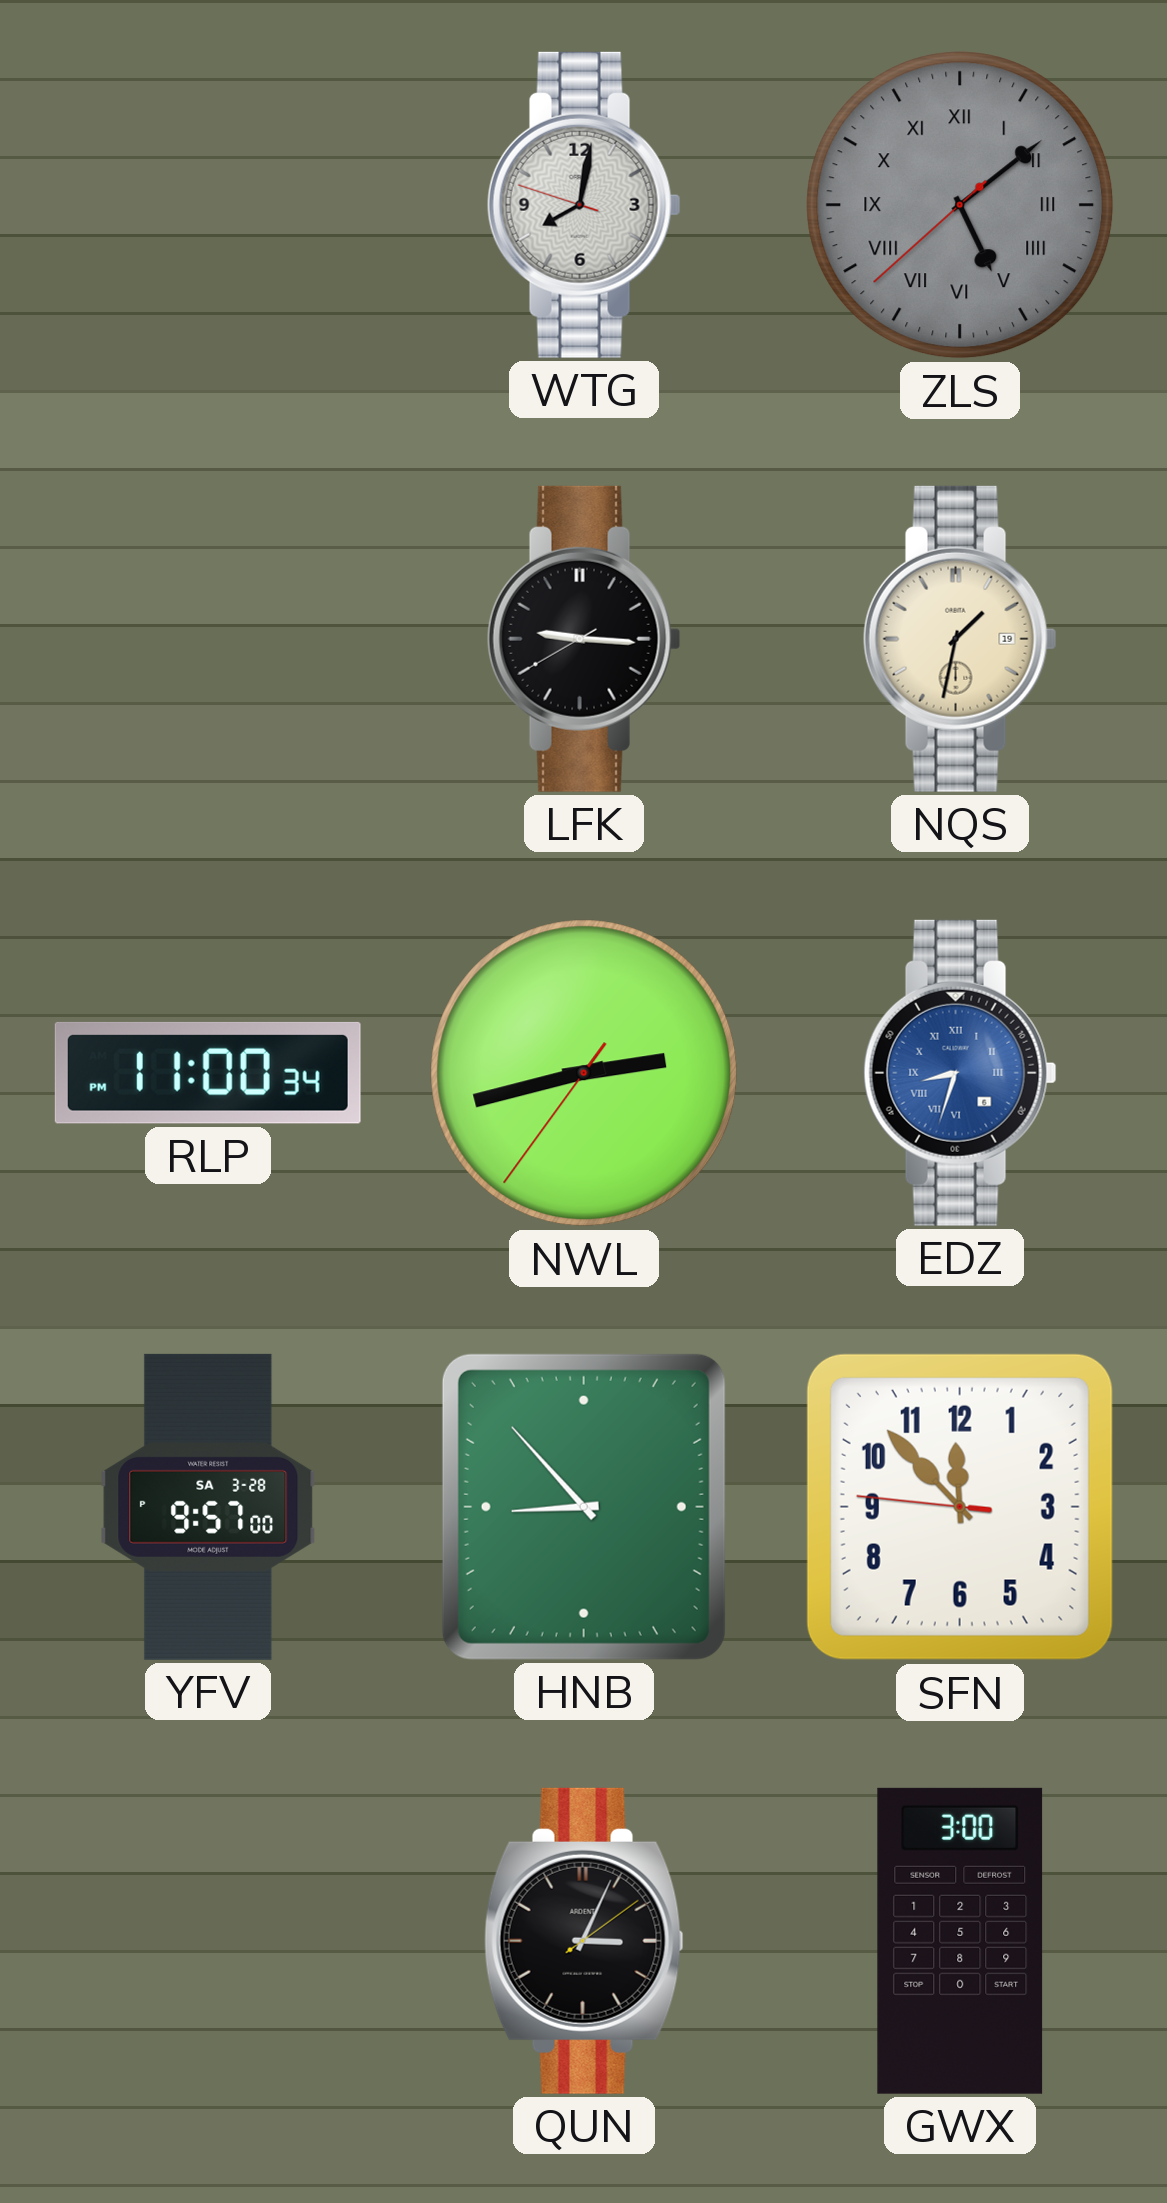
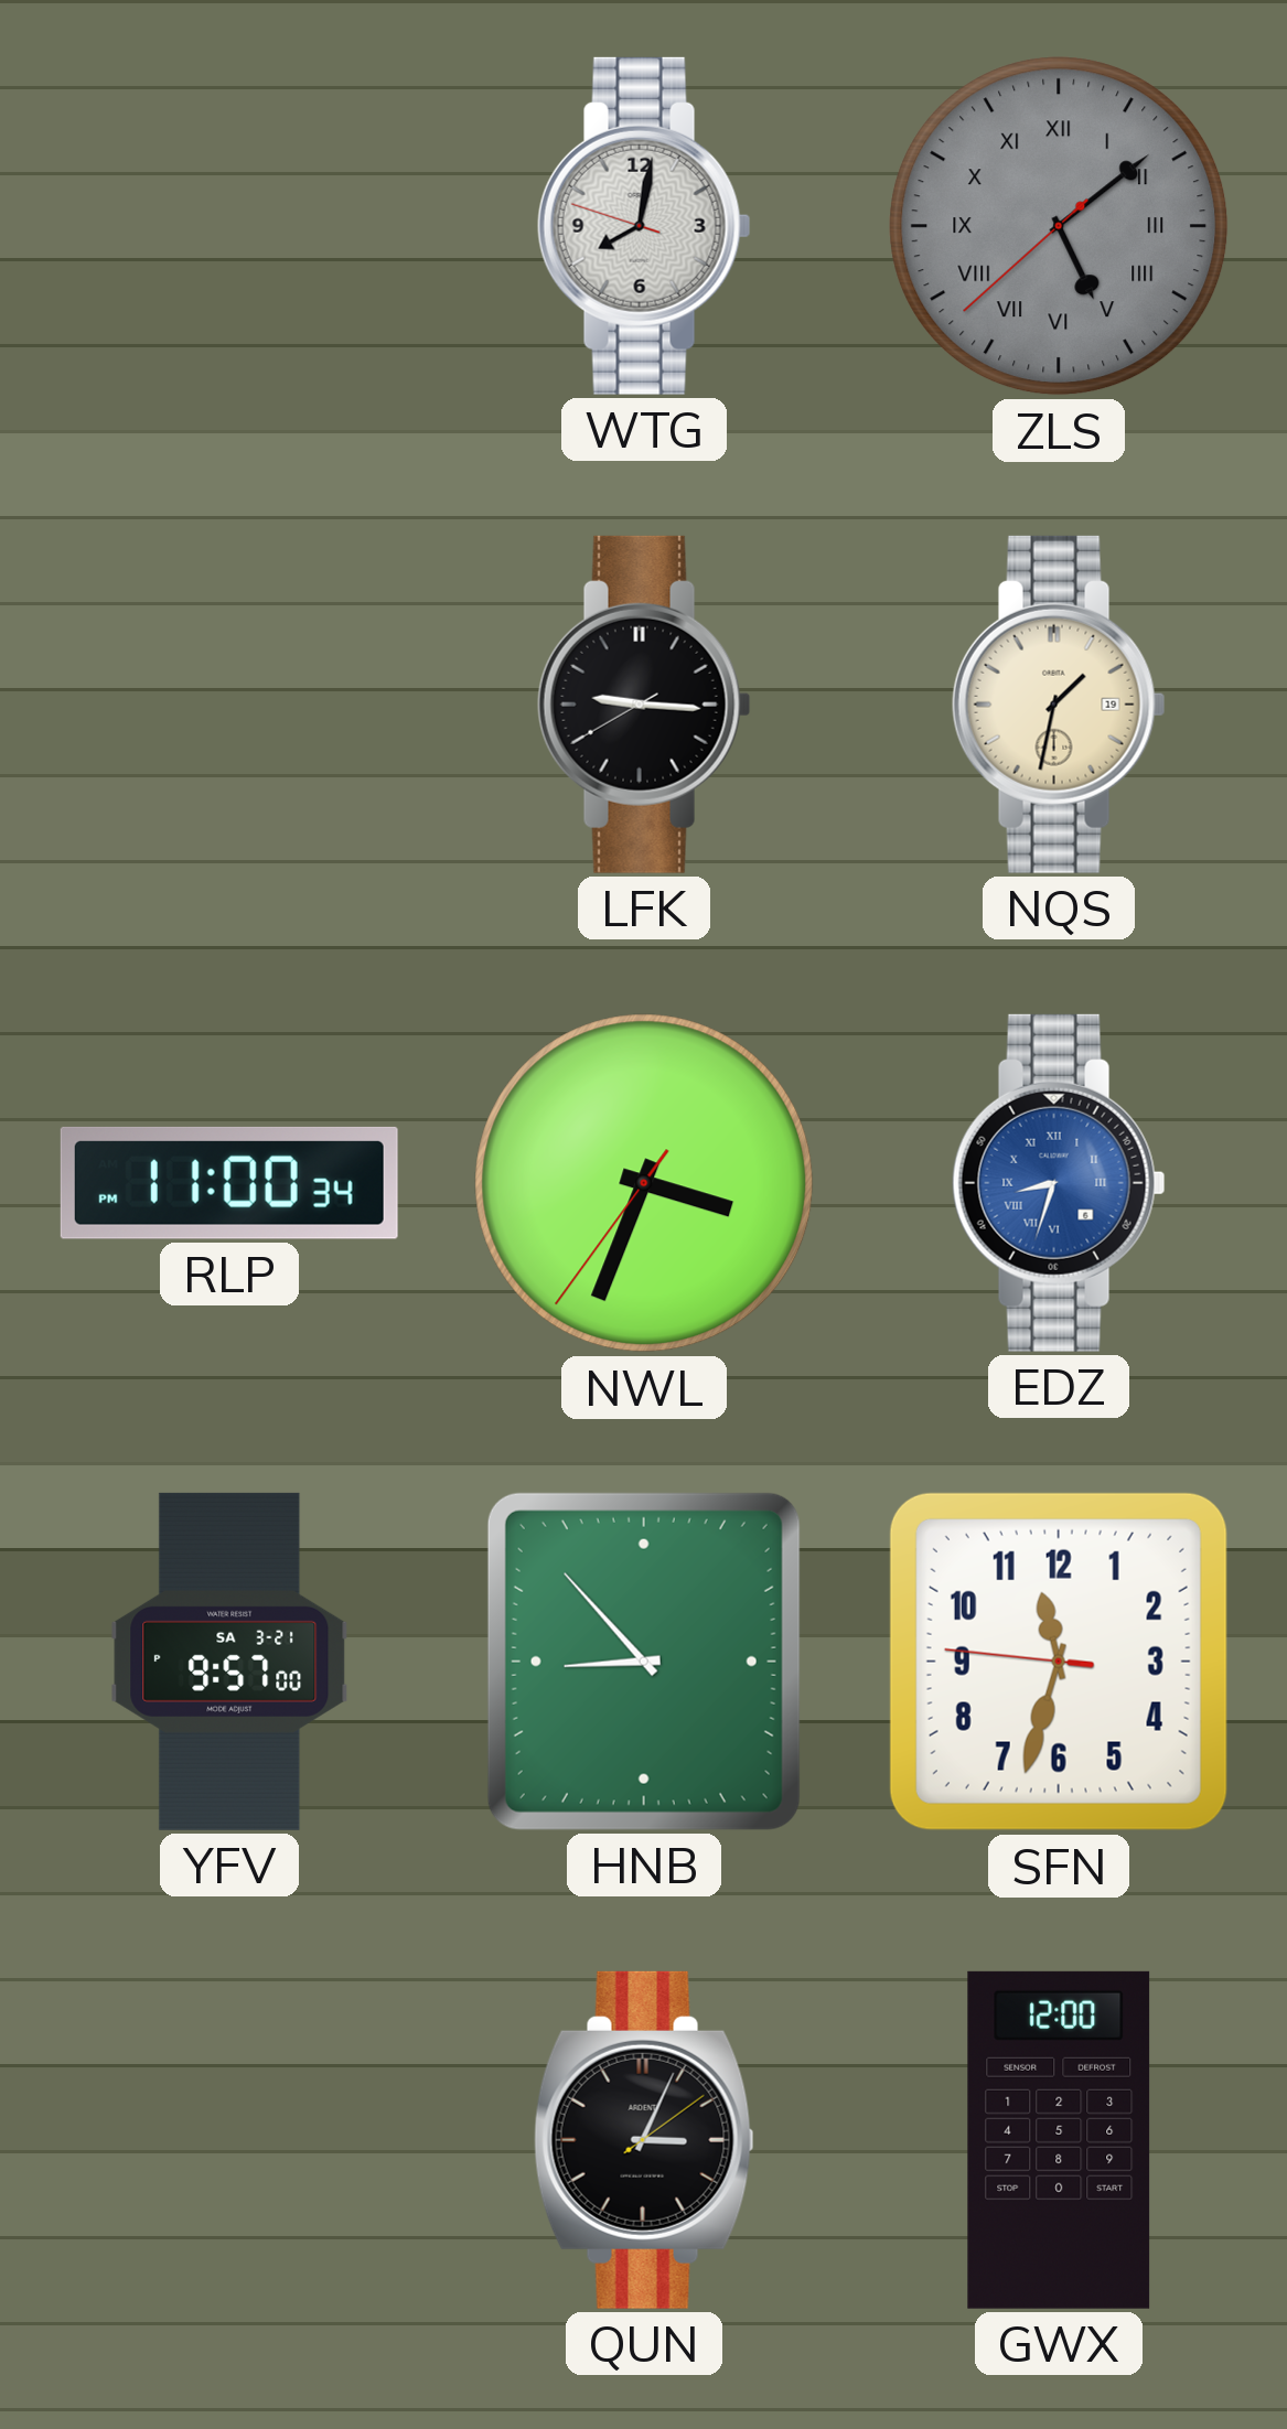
NWL: 2:42 -> 3:33
YFV date: SA 3-28 -> SA 3-21
SFN: 11:52 -> 11:32
GWX: 3:00 -> 12:00
